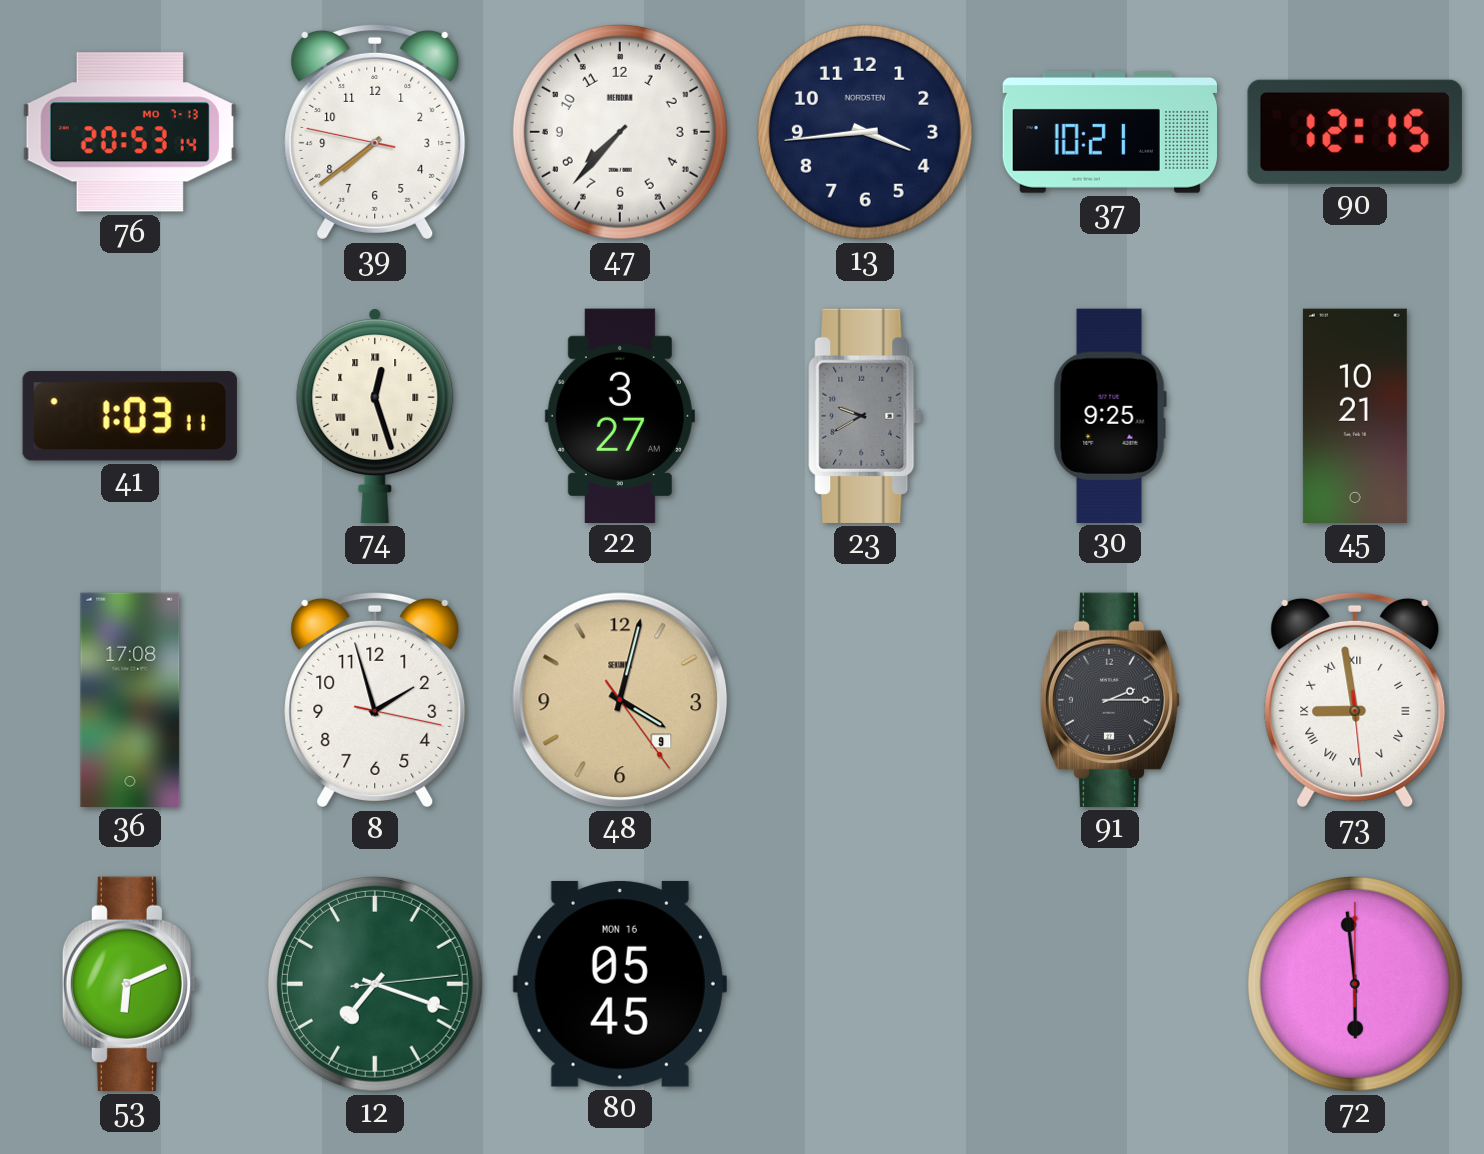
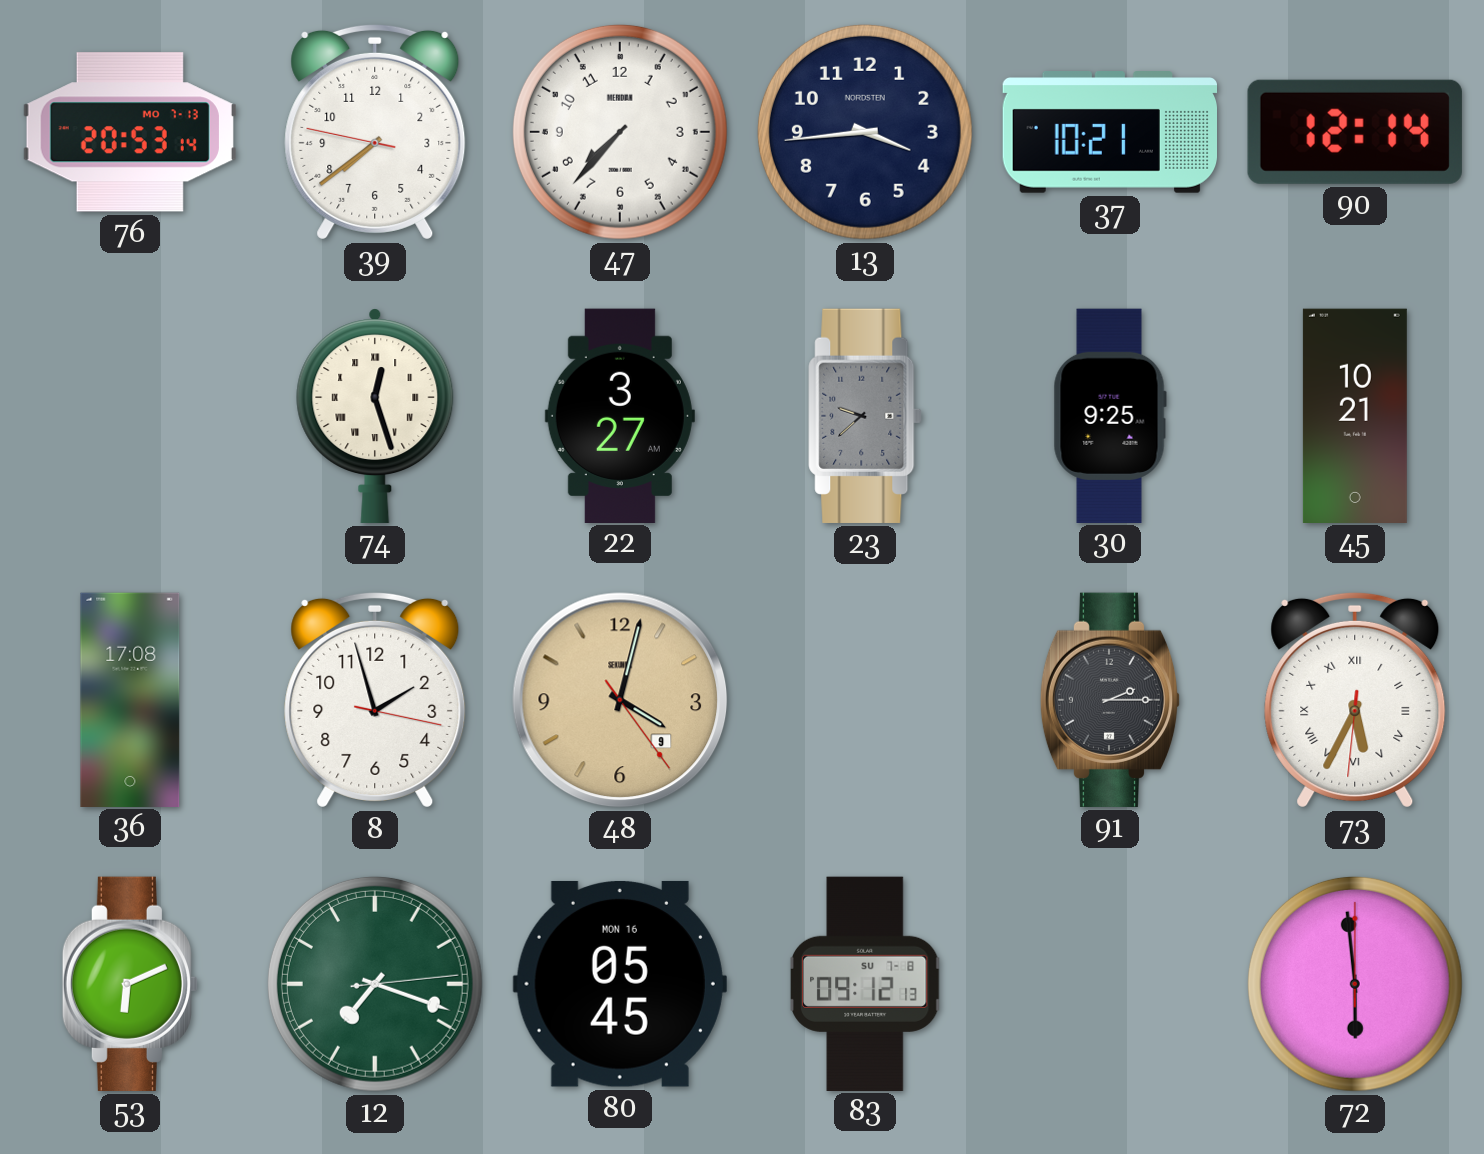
90: 12:15 -> 12:14
41: 1:03 -> none
23: 9:40 -> 9:38
73: 8:58 -> 5:34
83: none -> 09:12
